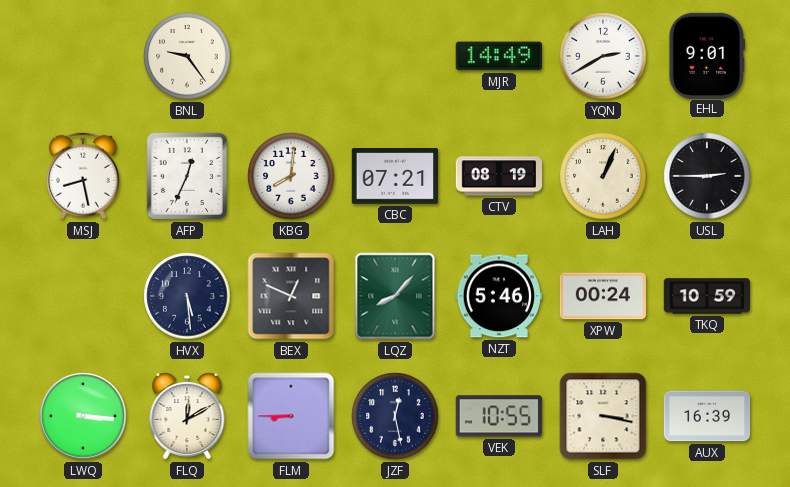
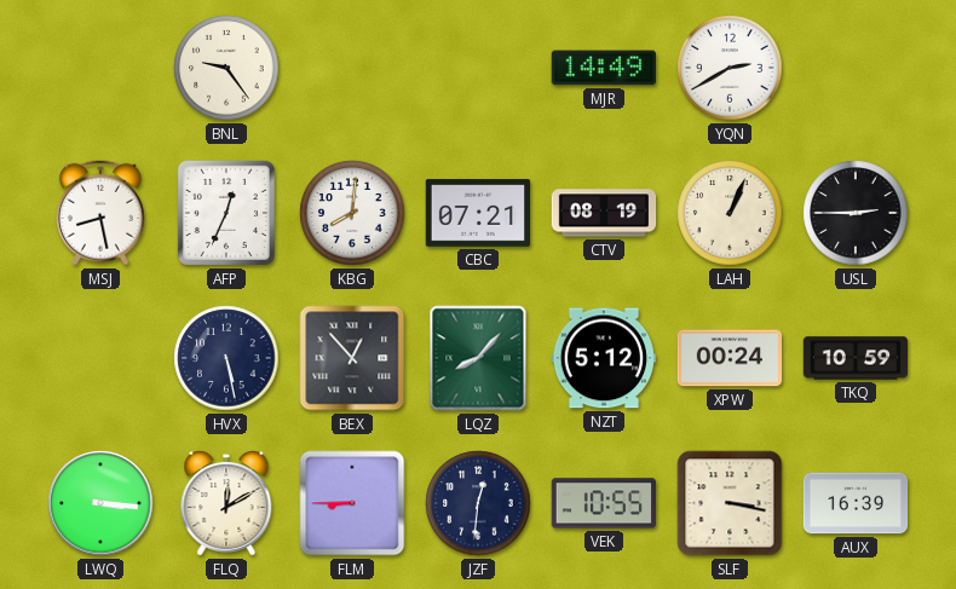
EHL: 9:01 -> none
HVX: 5:29 -> 5:28
BEX: 12:49 -> 12:53
NZT: 5:46 -> 5:12
JZF: 12:28 -> 12:31
